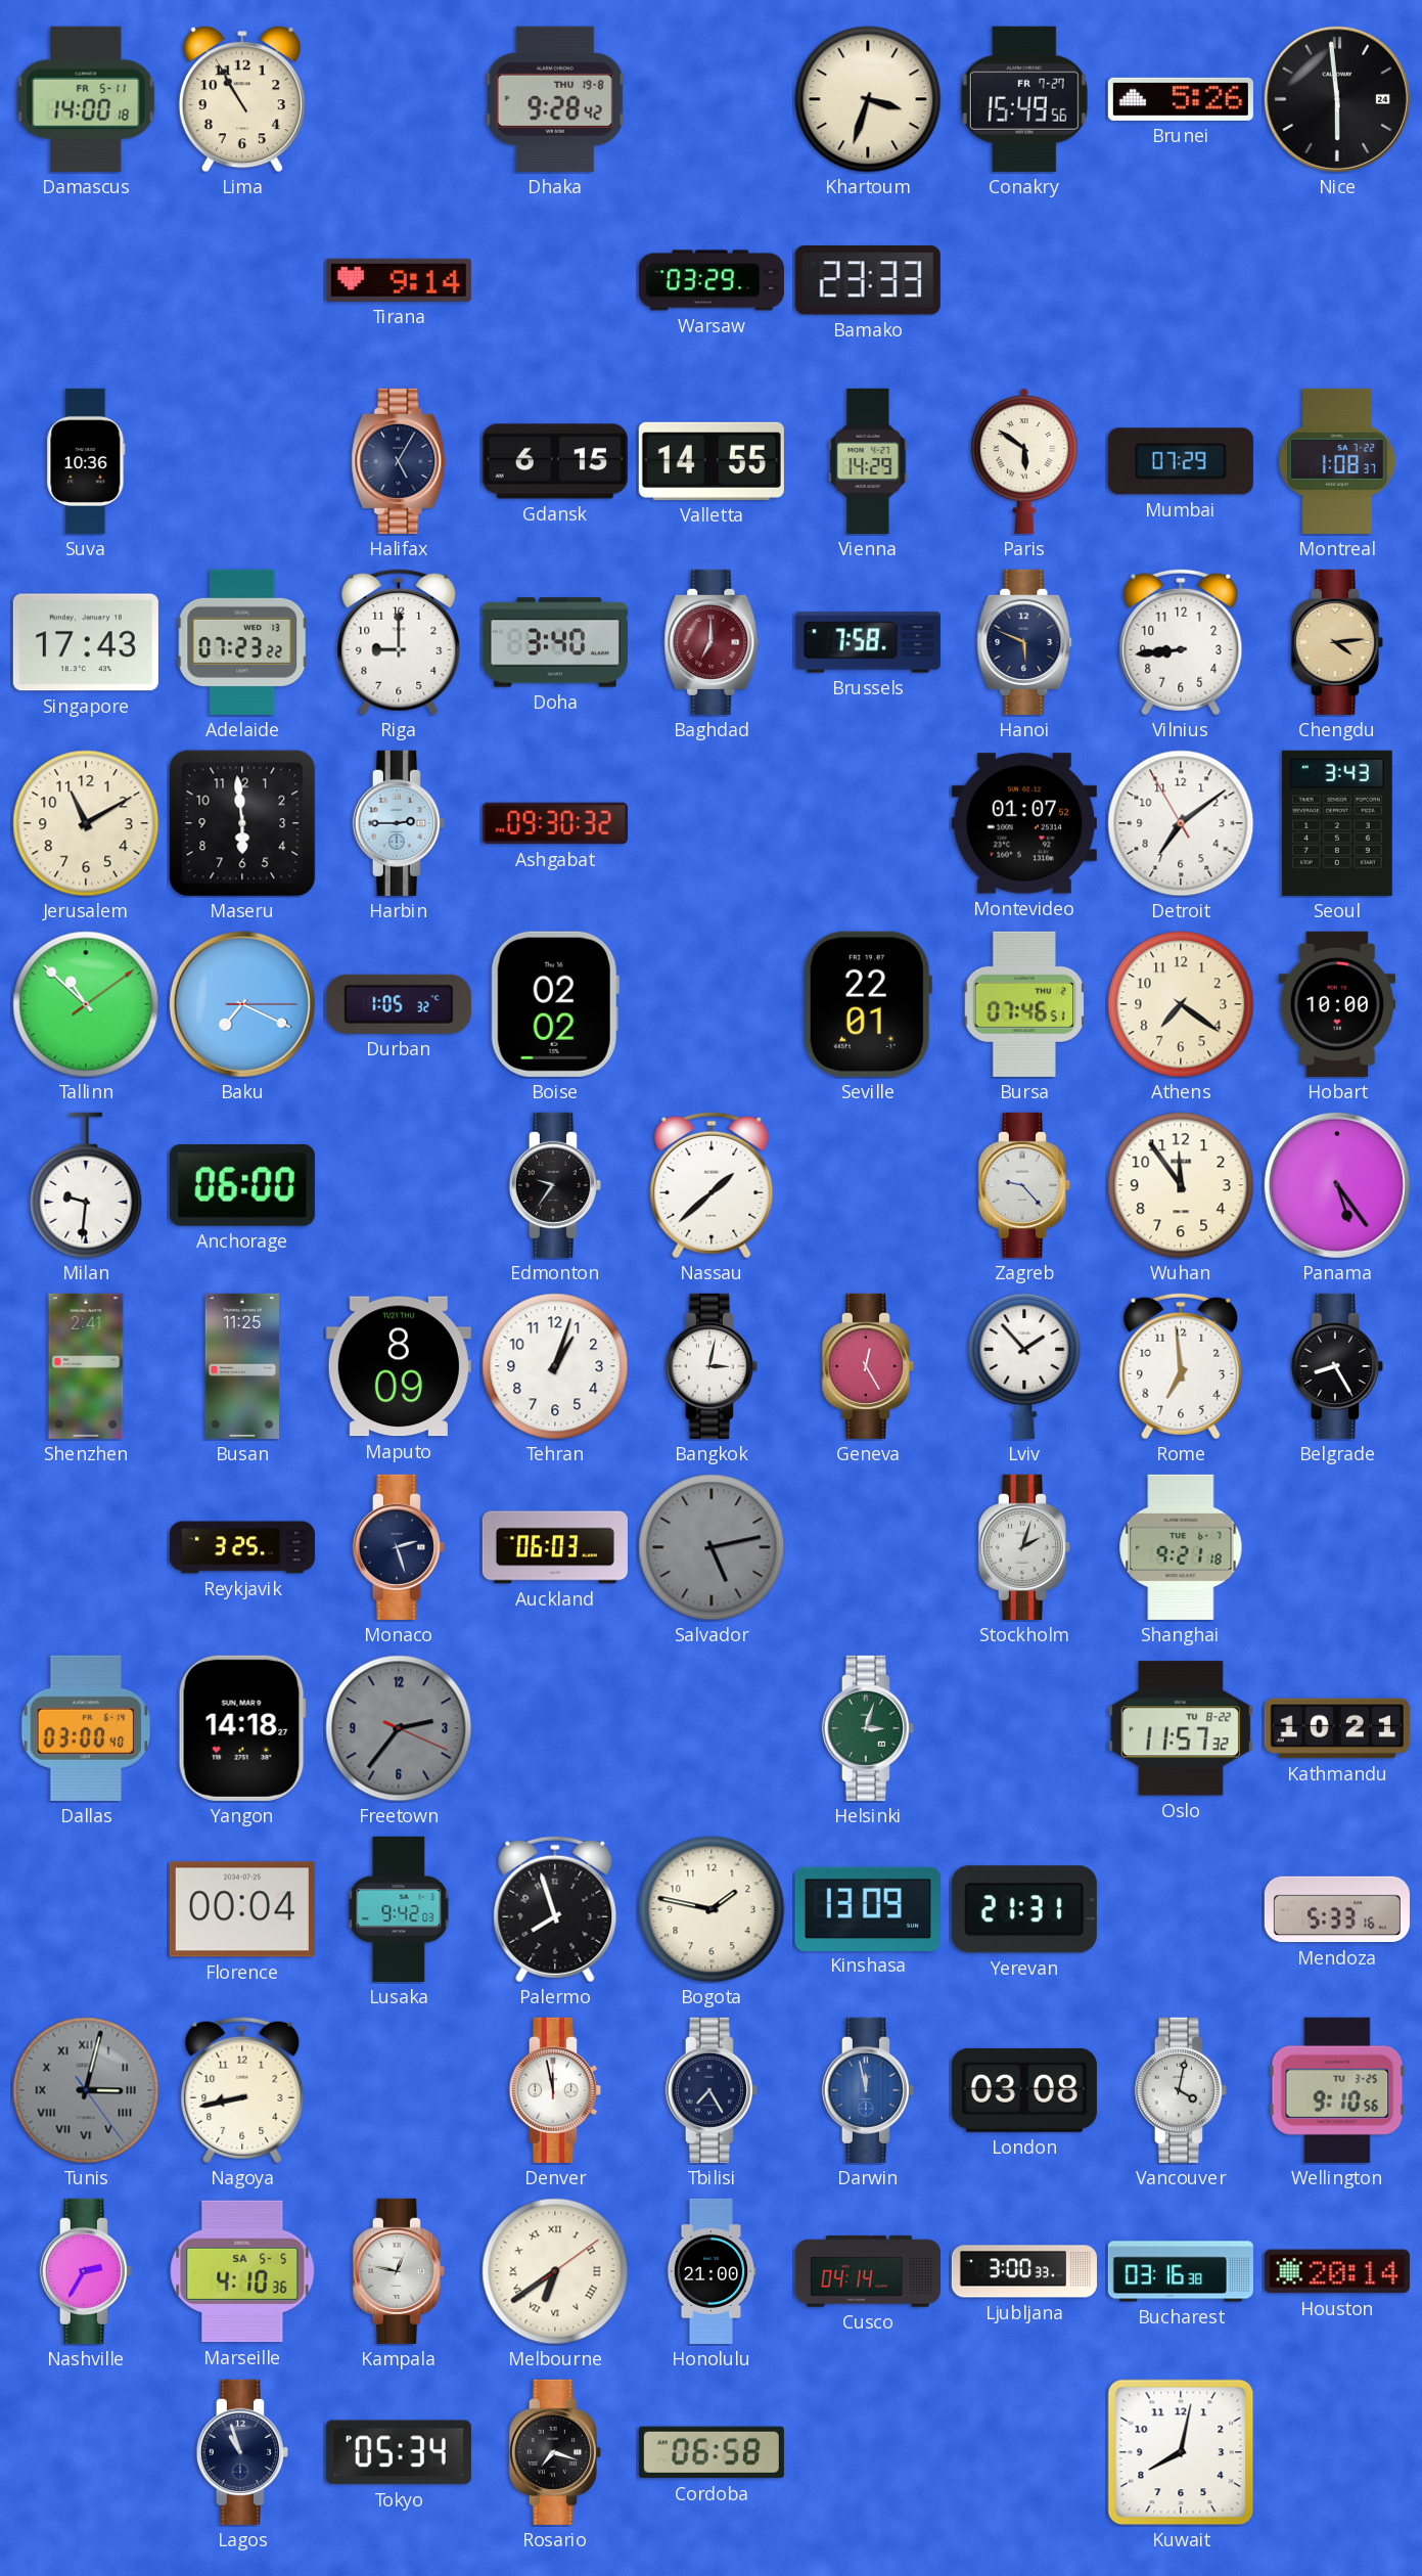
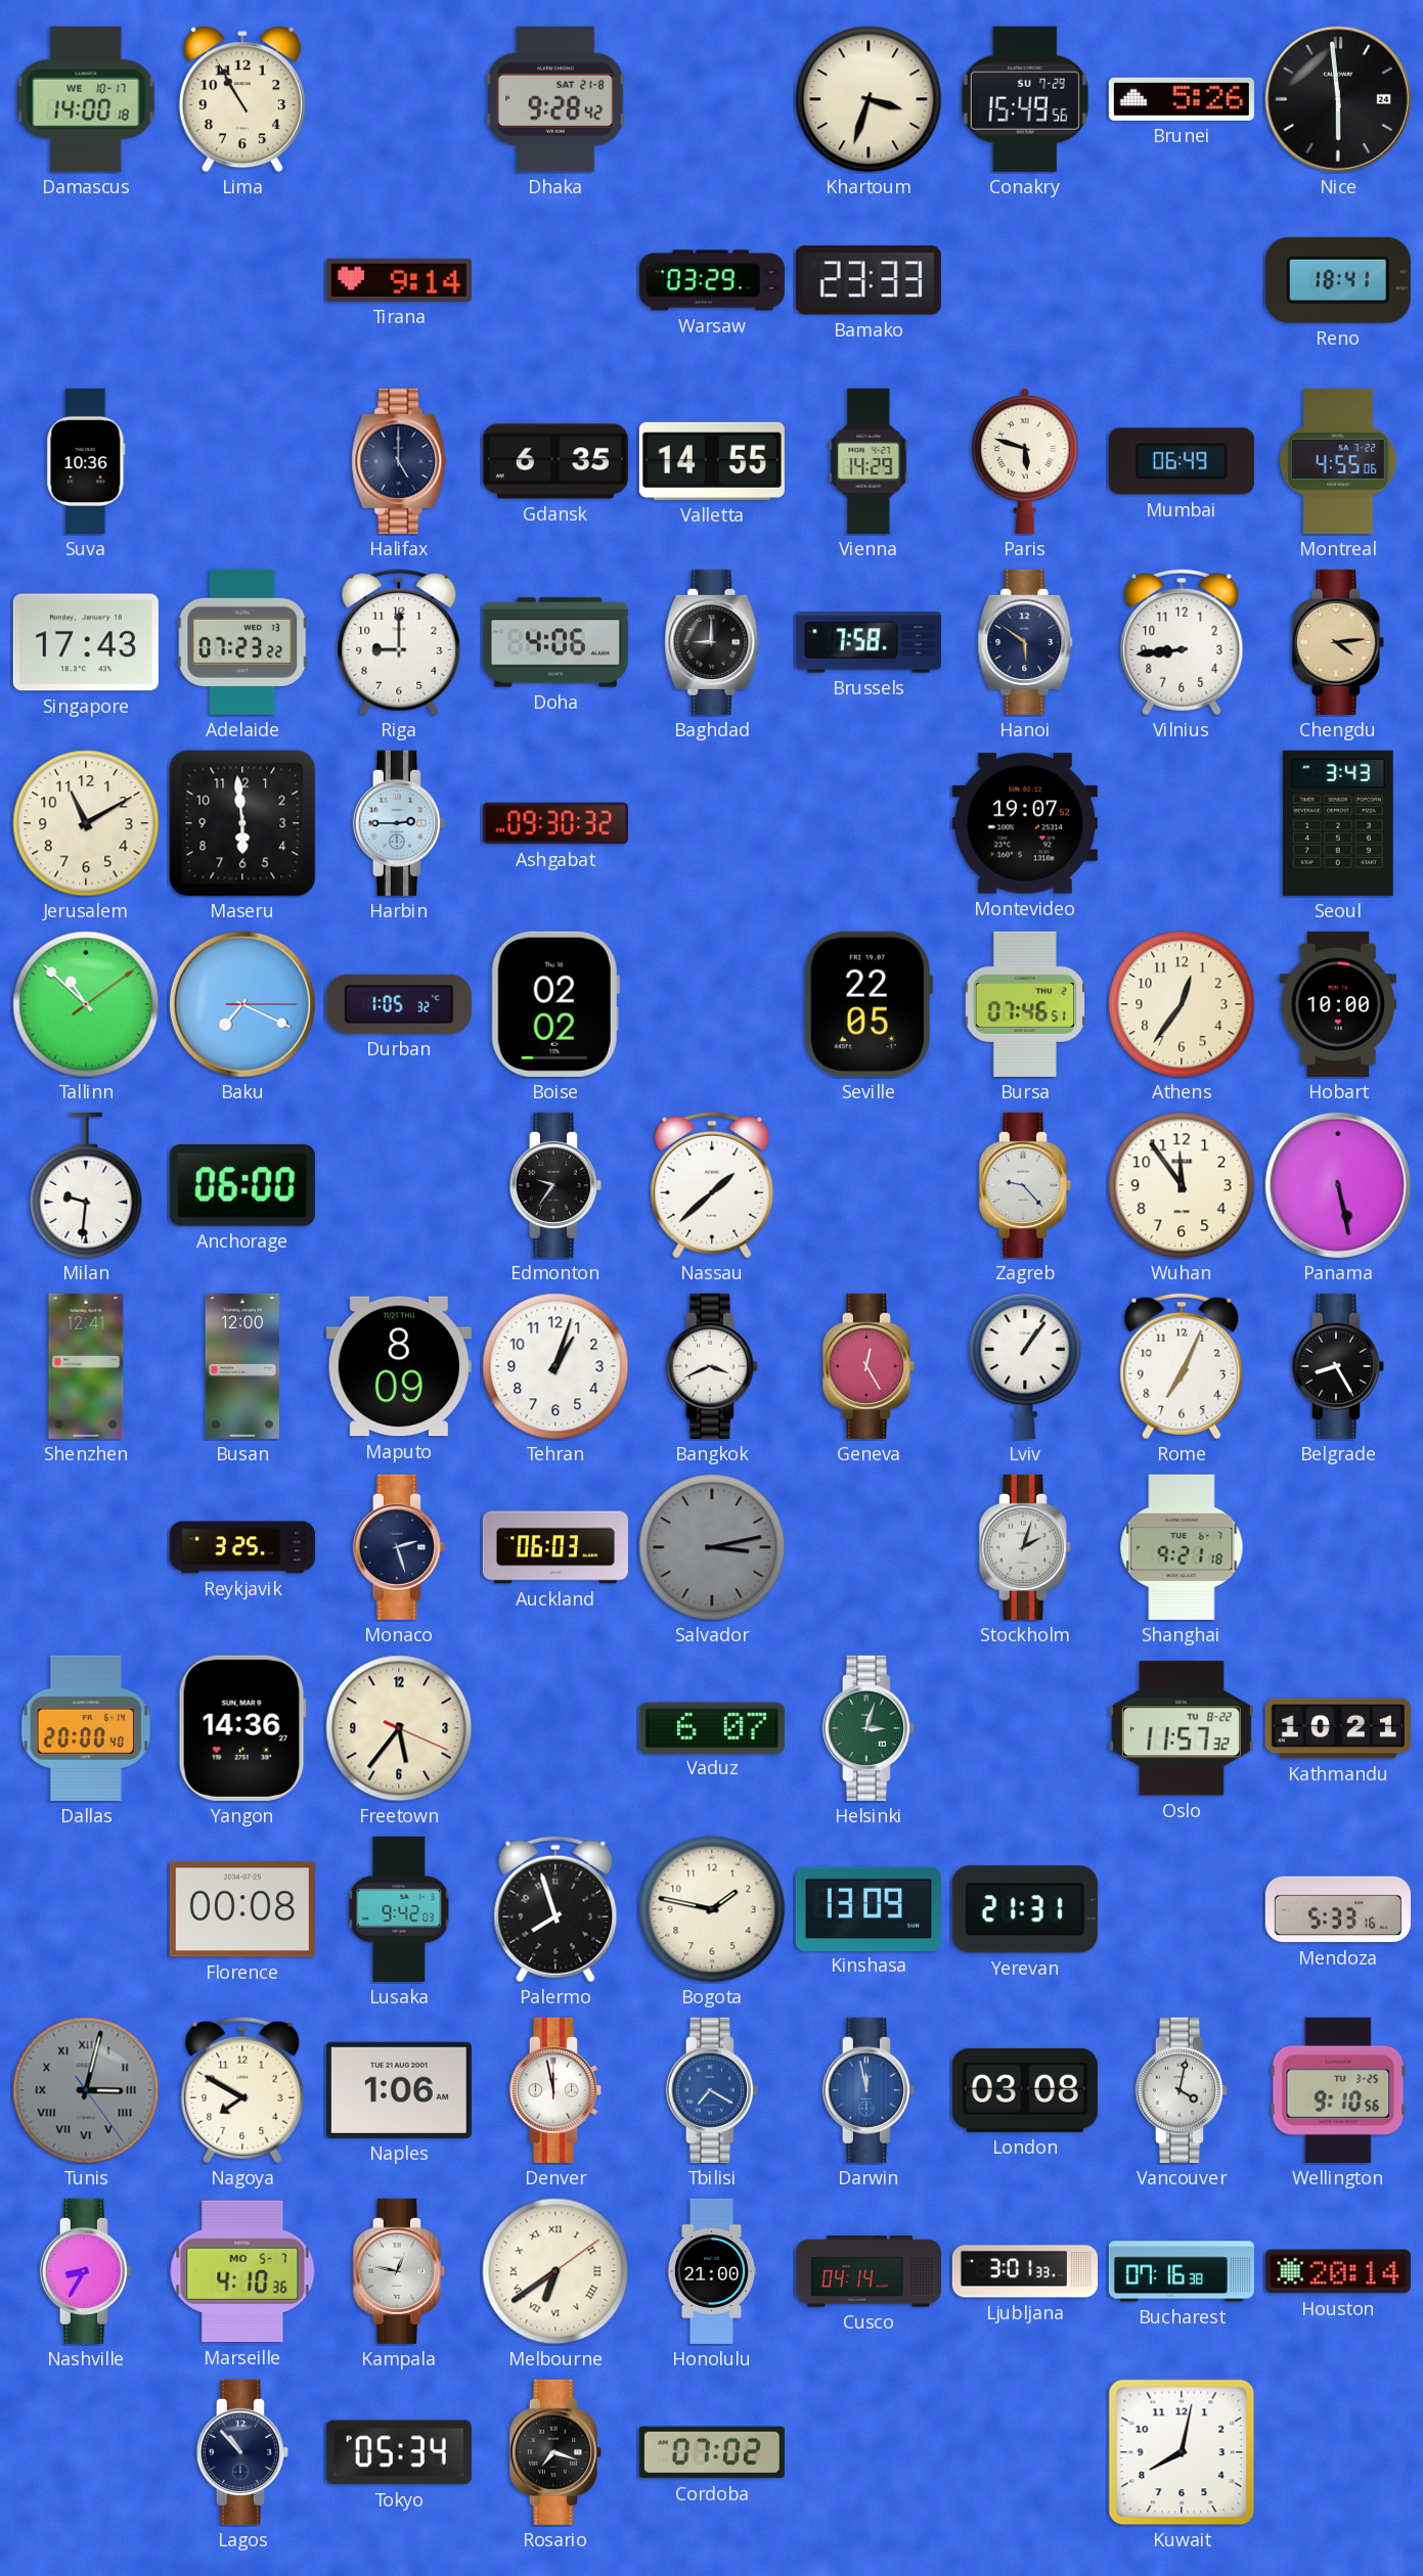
Damascus date: FR 5-11 -> WE 10-17
Dhaka date: THU 19-8 -> SAT 21-8
Conakry date: FR 7-27 -> SU 7-29
Reno: none -> 18:41
Halifax: 5:05 -> 5:00
Gdansk: 6:15 -> 6:35
Paris: 5:51 -> 5:48
Mumbai: 07:29 -> 06:49
Montreal: 1:08 -> 4:55
Doha: 3:40 -> 4:06
Baghdad: 7:00 -> 9:00
Baghdad dial: burgundy -> black
Hanoi: 5:49 -> 5:51
Montevideo: 01:07 -> 19:07
Detroit: 7:08 -> none
Seville: 22:01 -> 22:05
Athens: 7:21 -> 12:36
Panama: 5:24 -> 5:28
Shenzhen: 2:41 -> 12:41
Busan: 11:25 -> 12:00
Bangkok: 3:02 -> 3:41
Lviv: 1:53 -> 1:06
Rome: 6:59 -> 7:04
Salvador: 5:13 -> 3:13
Dallas: 03:00 -> 20:00
Yangon: 14:18 -> 14:36
Freetown: 2:36 -> 5:36
Freetown dial: grey -> cream
Vaduz: none -> 6:07
Florence: 00:04 -> 00:08
Nagoya: 8:43 -> 7:50
Naples: none -> 1:06
Tbilisi: 7:25 -> 7:20
Tbilisi dial: navy -> blue
Nashville: 2:35 -> 8:35
Marseille date: SA 5-5 -> MO 5-7
Ljubljana: 3:00 -> 3:01
Bucharest: 03:16 -> 07:16
Lagos: 10:57 -> 10:53
Cordoba: 06:58 -> 07:02
